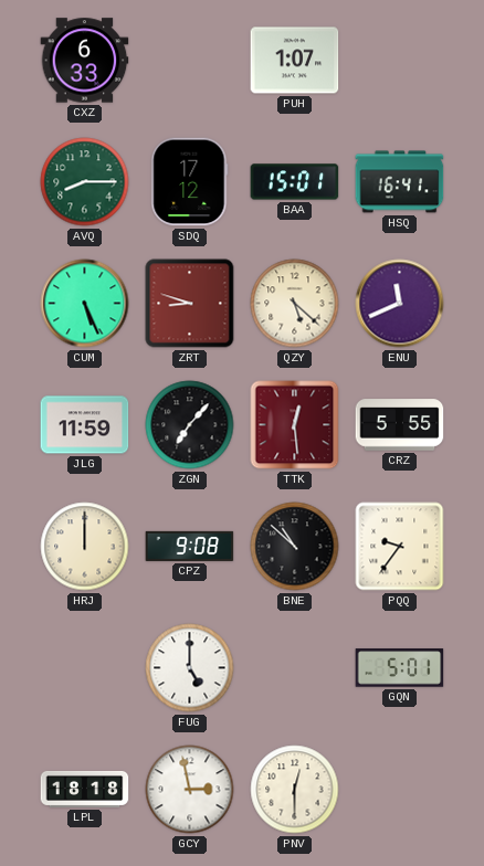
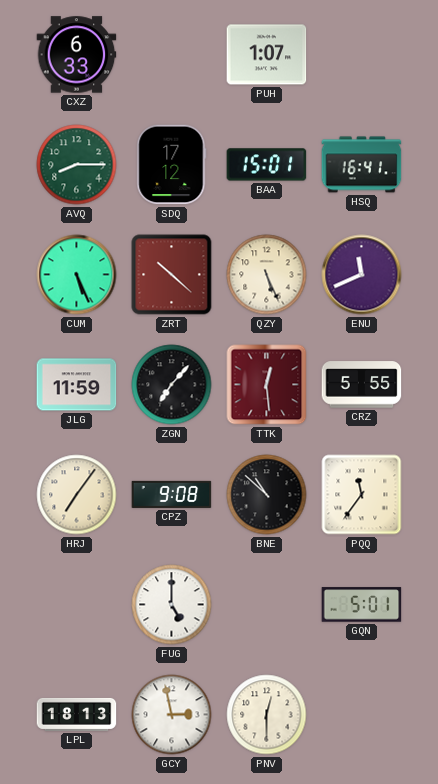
ZRT: 8:48 -> 10:22
QZY: 5:22 -> 5:26
HRJ: 12:00 -> 7:06
PQQ: 9:36 -> 11:36
LPL: 18:18 -> 18:13
